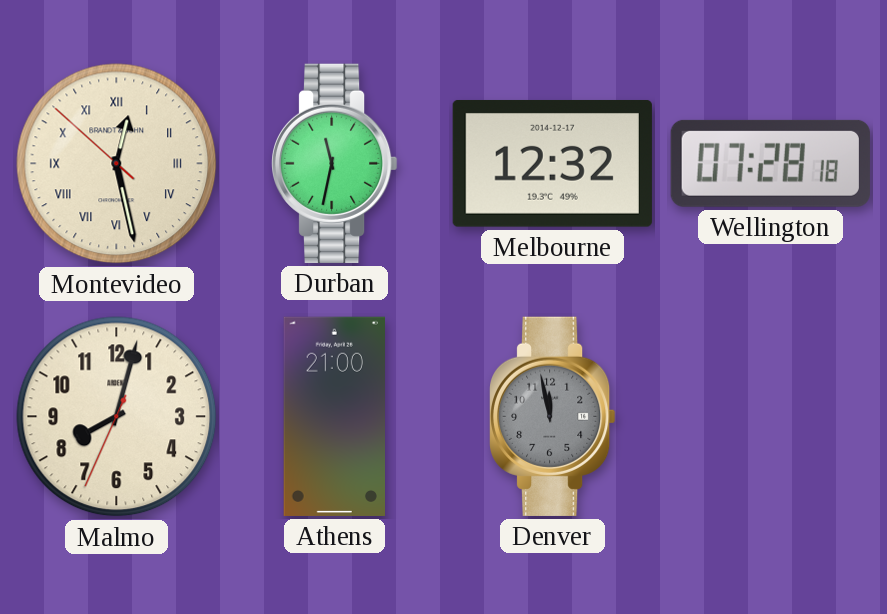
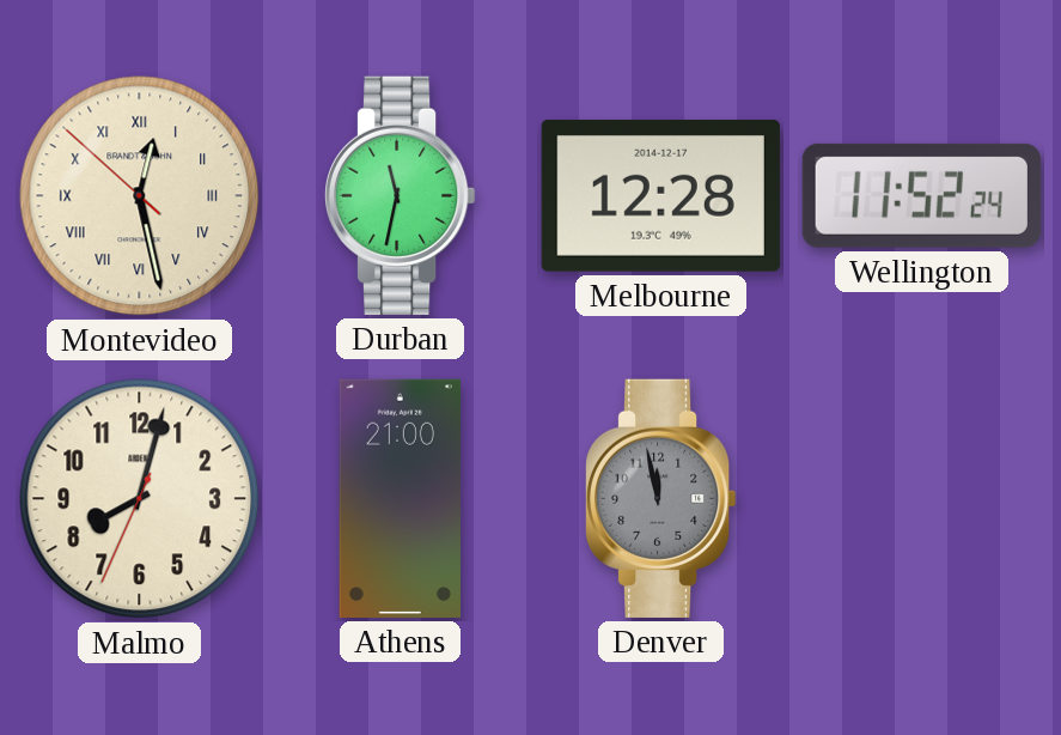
Melbourne: 12:32 -> 12:28
Wellington: 07:28 -> 11:52
